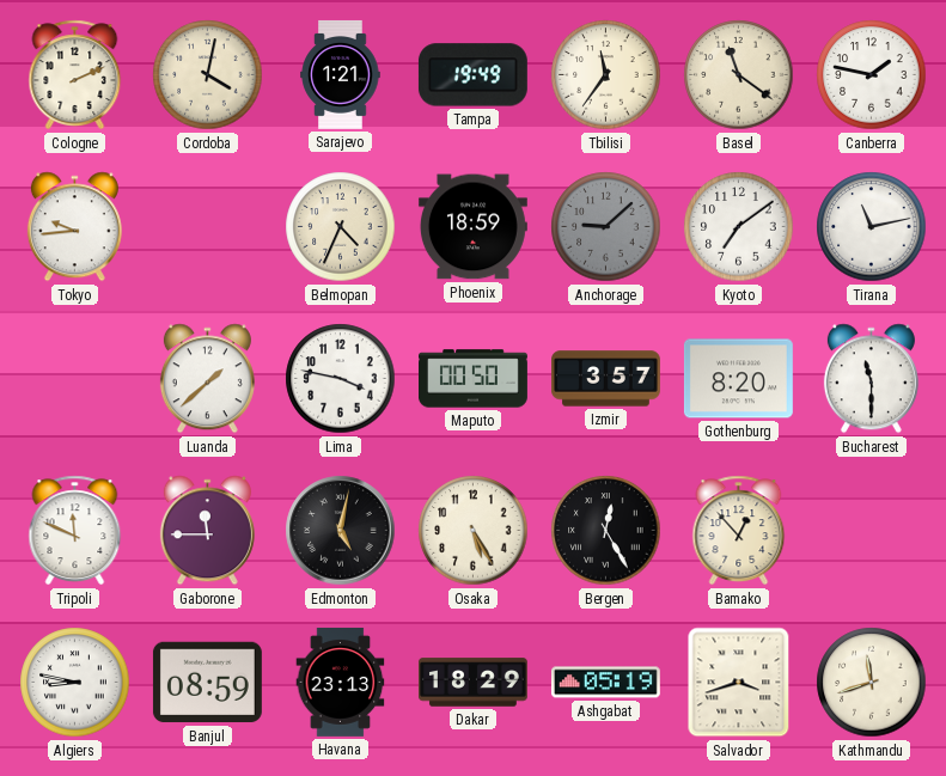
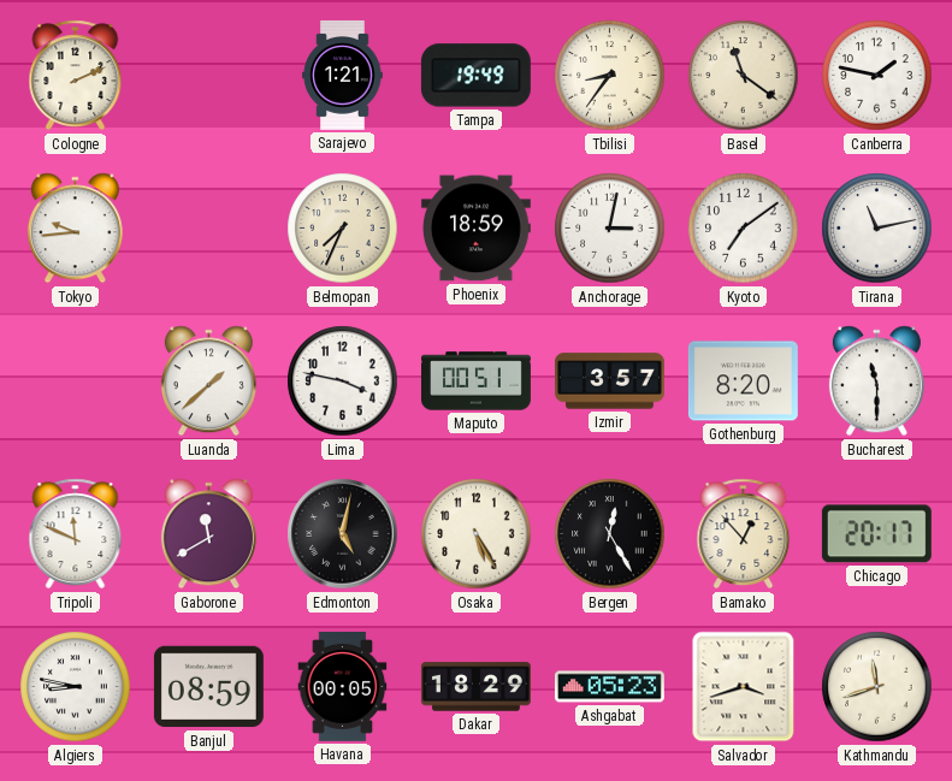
Cordoba: 4:02 -> none
Tbilisi: 11:36 -> 8:36
Belmopan: 4:34 -> 7:34
Anchorage: 9:08 -> 3:02
Anchorage dial: grey -> white
Maputo: 00:50 -> 00:51
Gaborone: 11:45 -> 11:40
Chicago: none -> 20:17
Havana: 23:13 -> 00:05
Ashgabat: 05:19 -> 05:23
